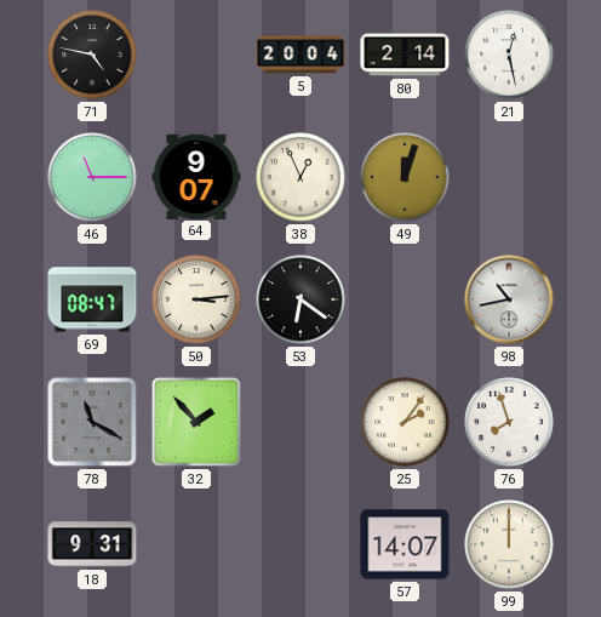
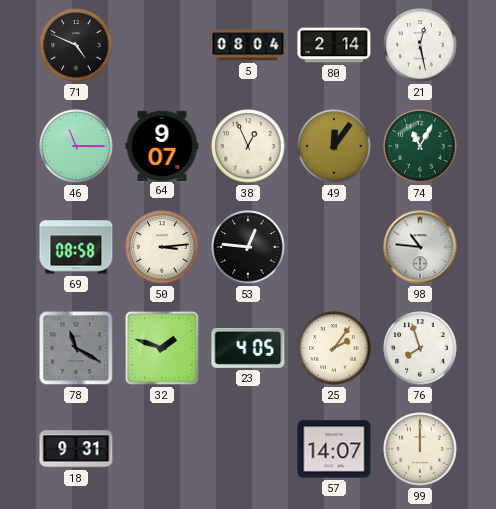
71: 4:47 -> 4:49
5: 20:04 -> 08:04
49: 12:03 -> 12:06
74: none -> 11:05
69: 08:47 -> 08:58
53: 6:21 -> 12:46
98: 10:43 -> 10:46
32: 1:53 -> 1:48
23: none -> 4:05
